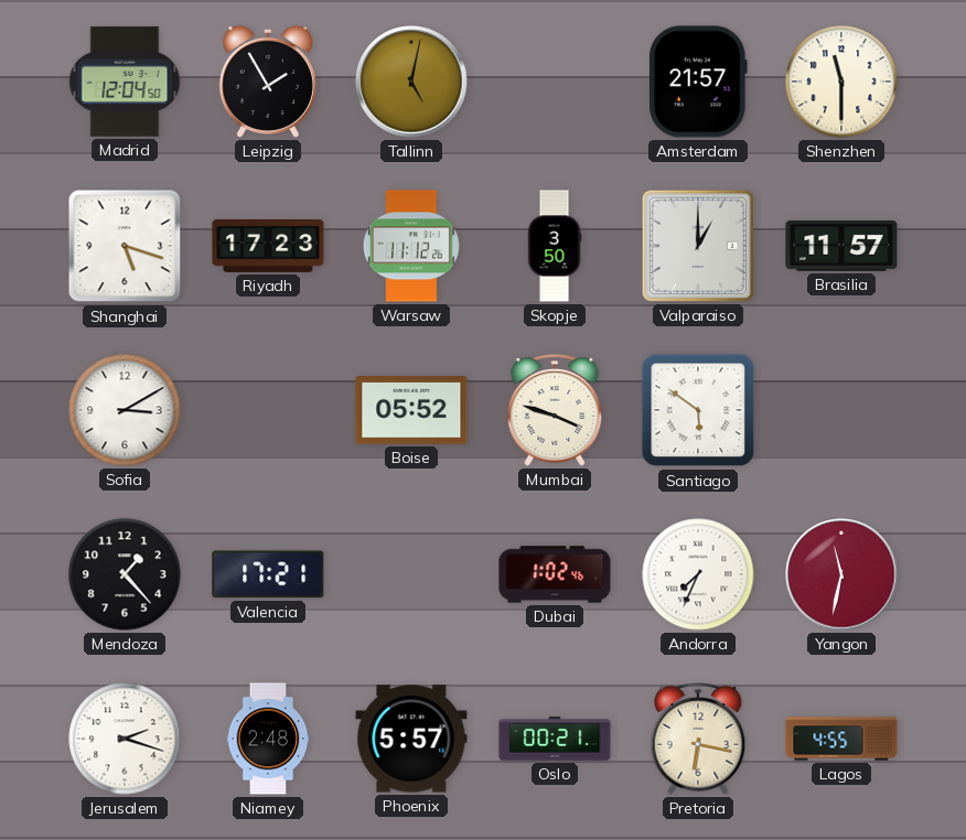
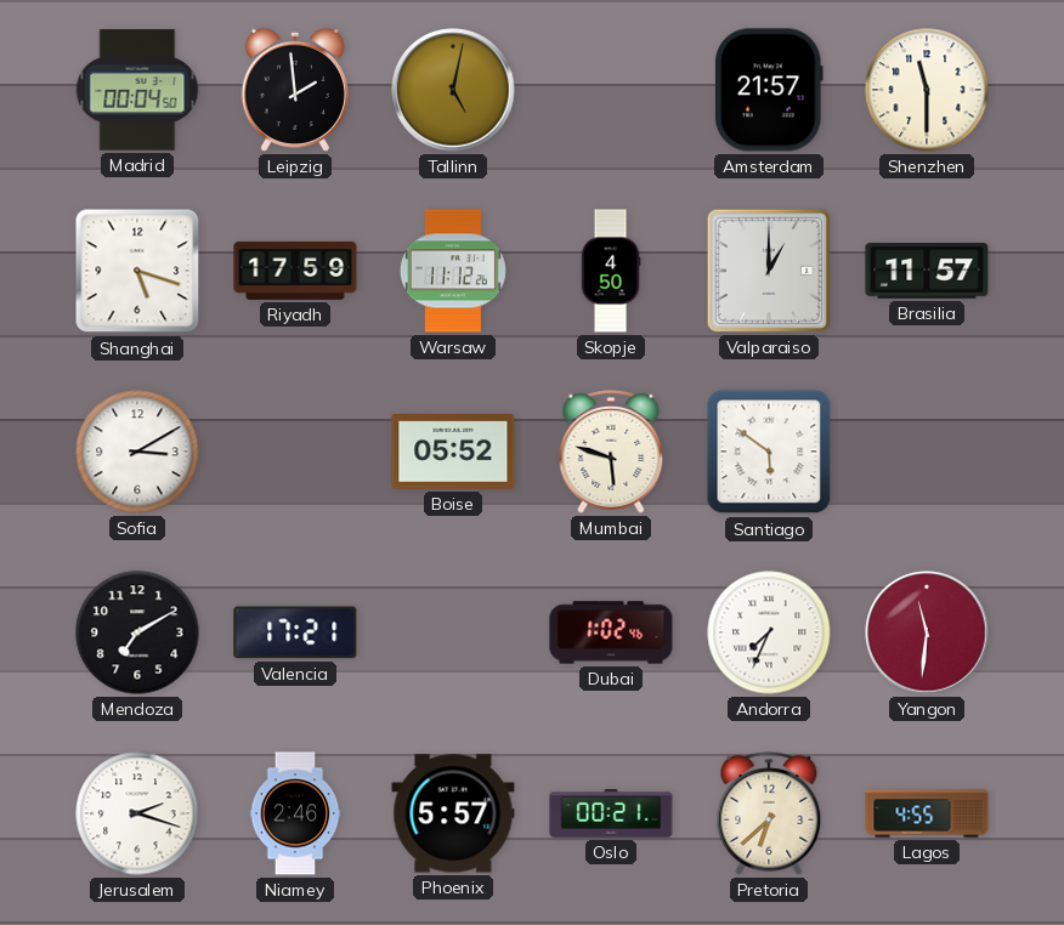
Madrid: 12:04 -> 00:04
Leipzig: 1:55 -> 1:59
Riyadh: 17:23 -> 17:59
Skopje: 3:50 -> 4:50
Mumbai: 3:48 -> 5:48
Mendoza: 1:23 -> 7:10
Yangon: 11:32 -> 11:31
Niamey: 2:48 -> 2:46
Pretoria: 6:17 -> 6:38
